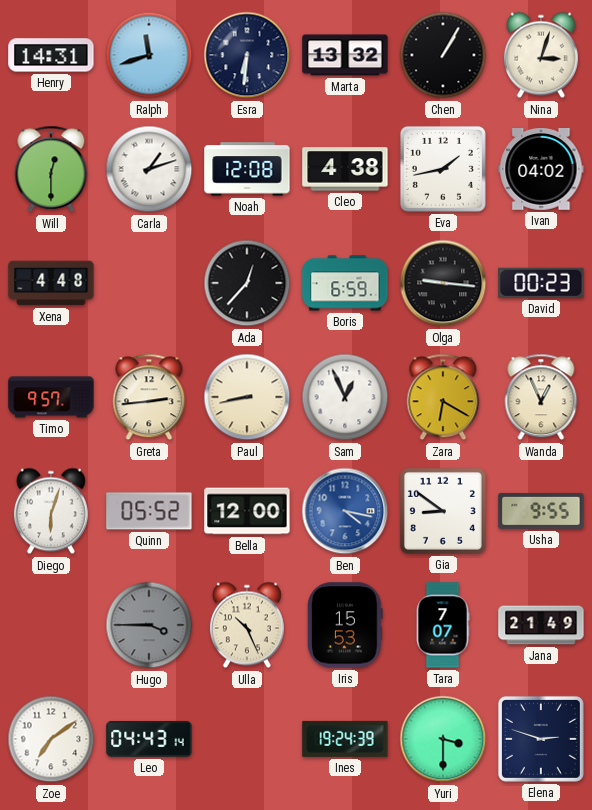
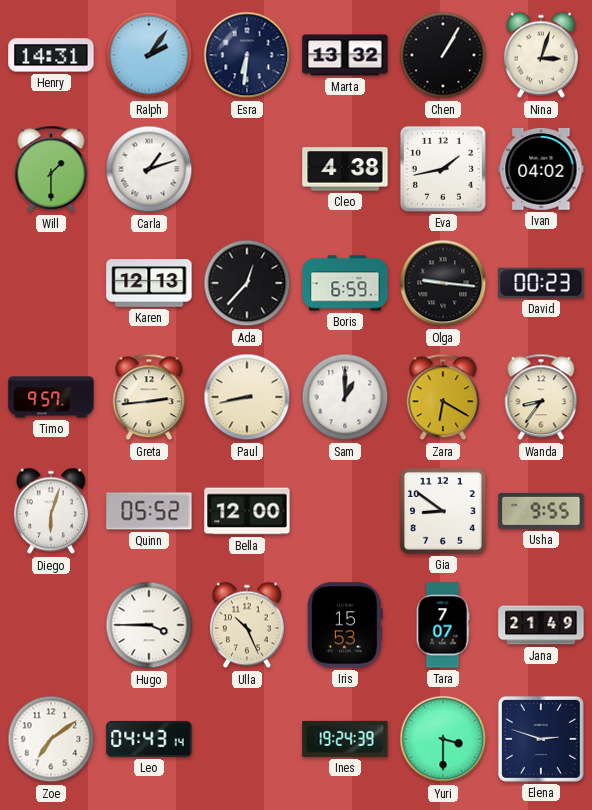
Ralph: 11:42 -> 2:06
Will: 12:30 -> 1:30
Noah: 12:08 -> none
Xena: 4:48 -> none
Karen: none -> 12:13
Sam: 12:56 -> 1:00
Wanda: 12:56 -> 8:36
Ben: 4:17 -> none
Hugo dial: grey -> white
